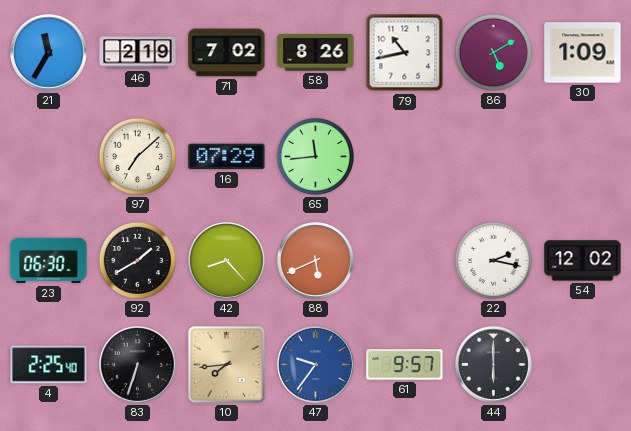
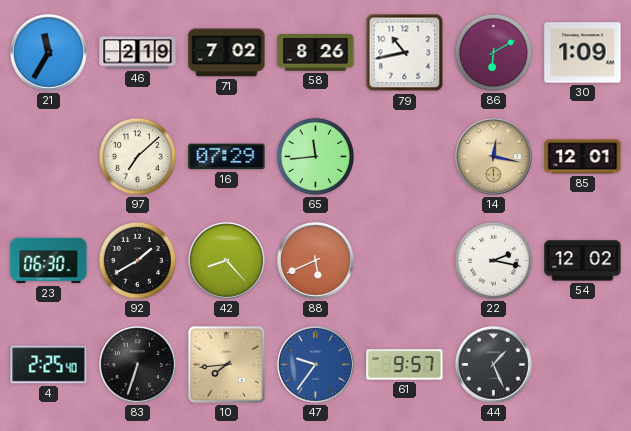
86: 5:10 -> 6:10
14: none -> 12:17
85: none -> 12:01
44: 6:00 -> 1:26
